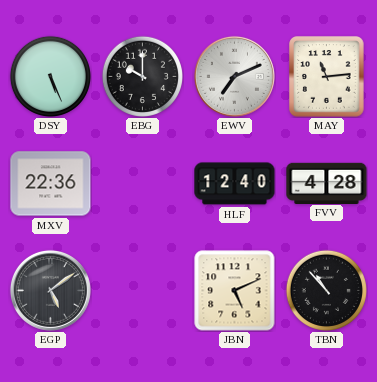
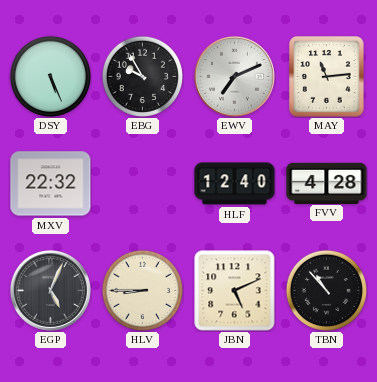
EBG: 10:00 -> 9:55
MXV: 22:36 -> 22:32
EGP: 5:09 -> 5:04
HLV: none -> 8:45
